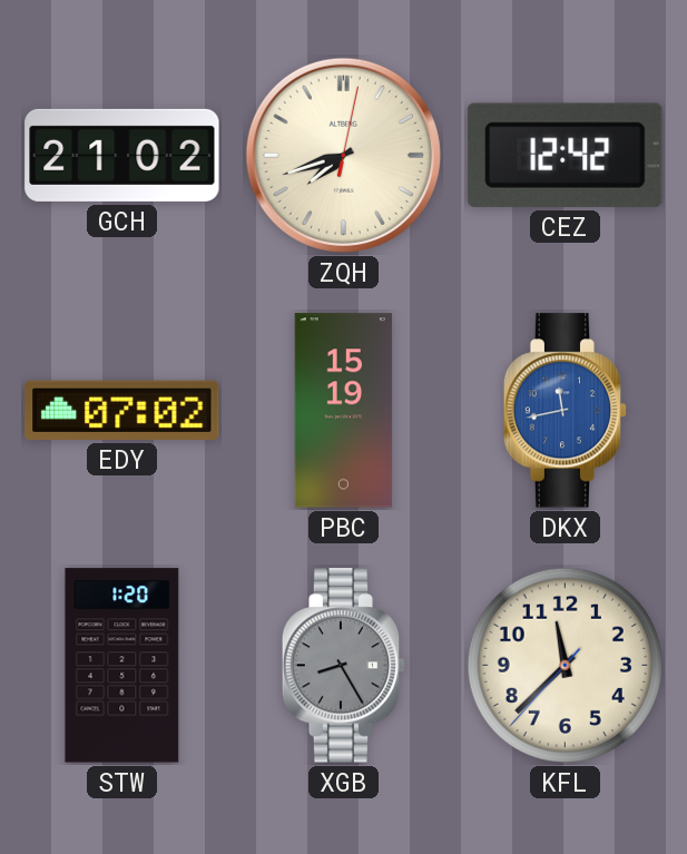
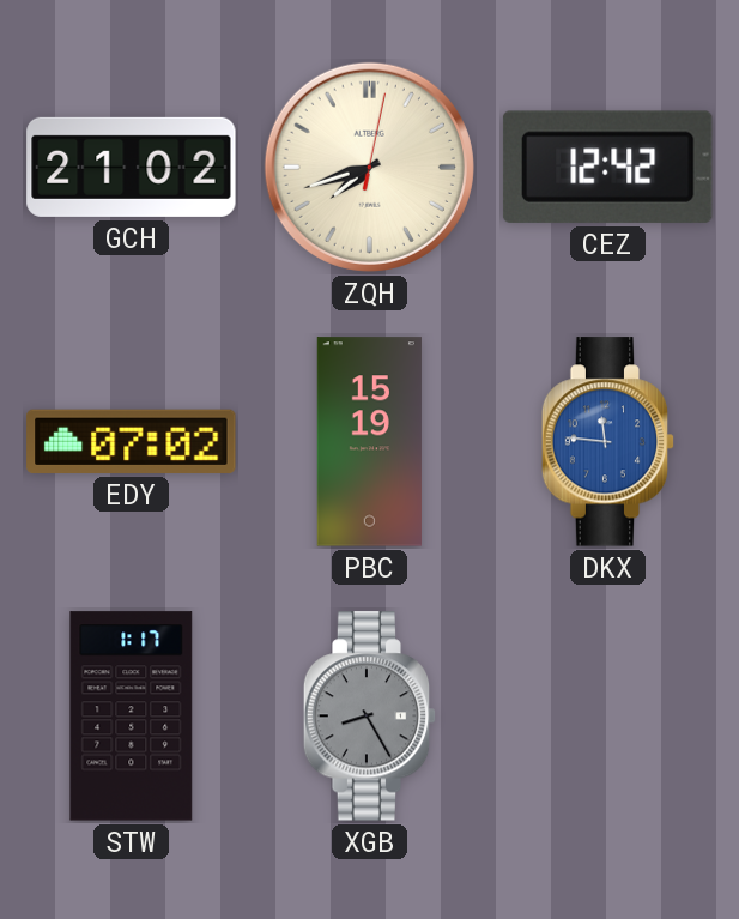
DKX: 11:43 -> 11:46
STW: 1:20 -> 1:17
KFL: 11:37 -> none
